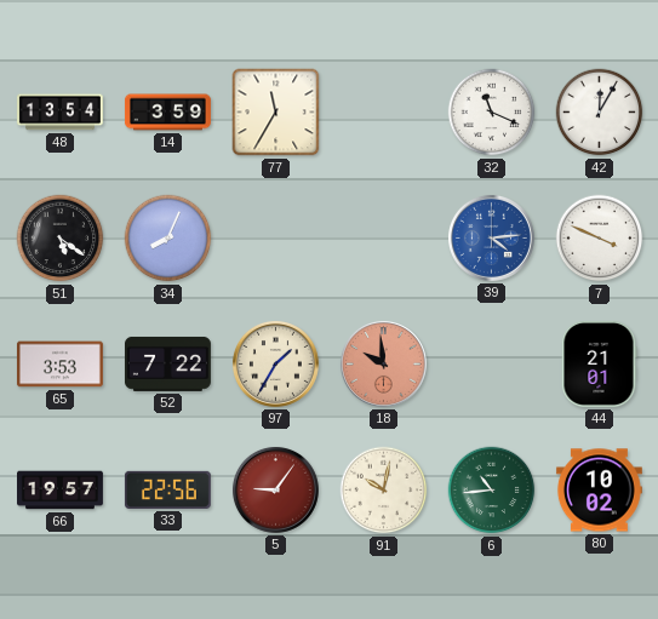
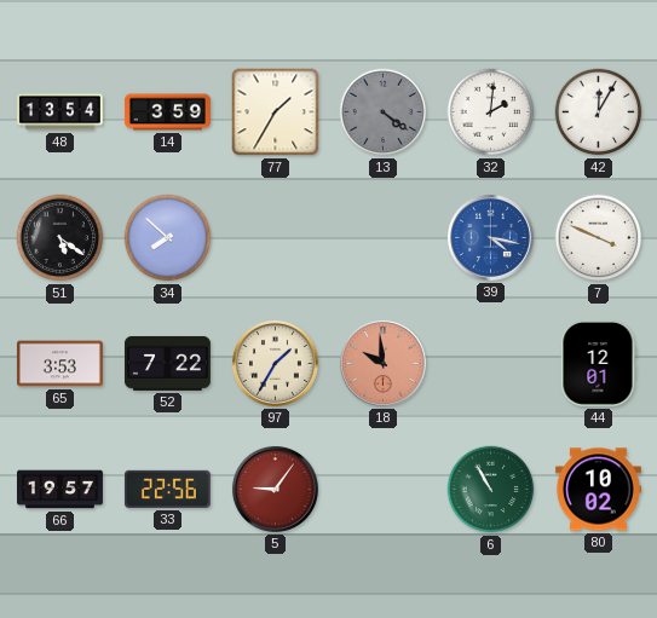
77: 11:35 -> 1:35
13: none -> 4:21
32: 11:19 -> 2:01
34: 8:04 -> 7:52
39: 4:14 -> 4:17
44: 21:01 -> 12:01
91: 10:02 -> none
6: 10:44 -> 10:55
